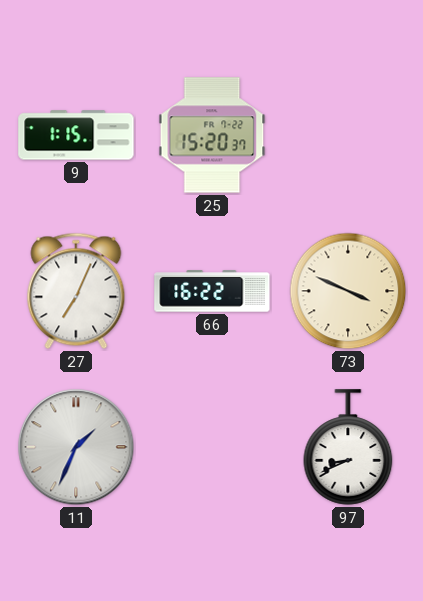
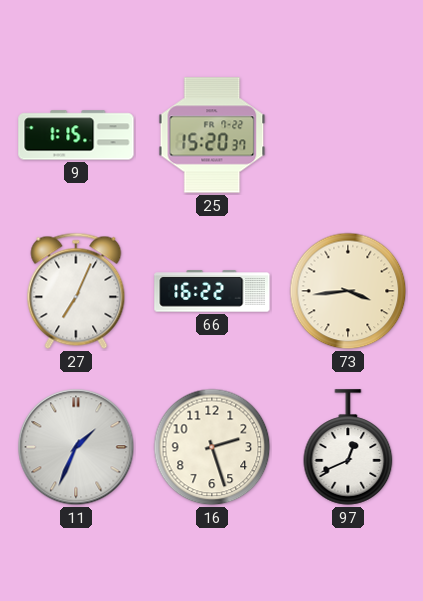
73: 3:49 -> 3:44
16: none -> 2:27
97: 8:41 -> 12:41
